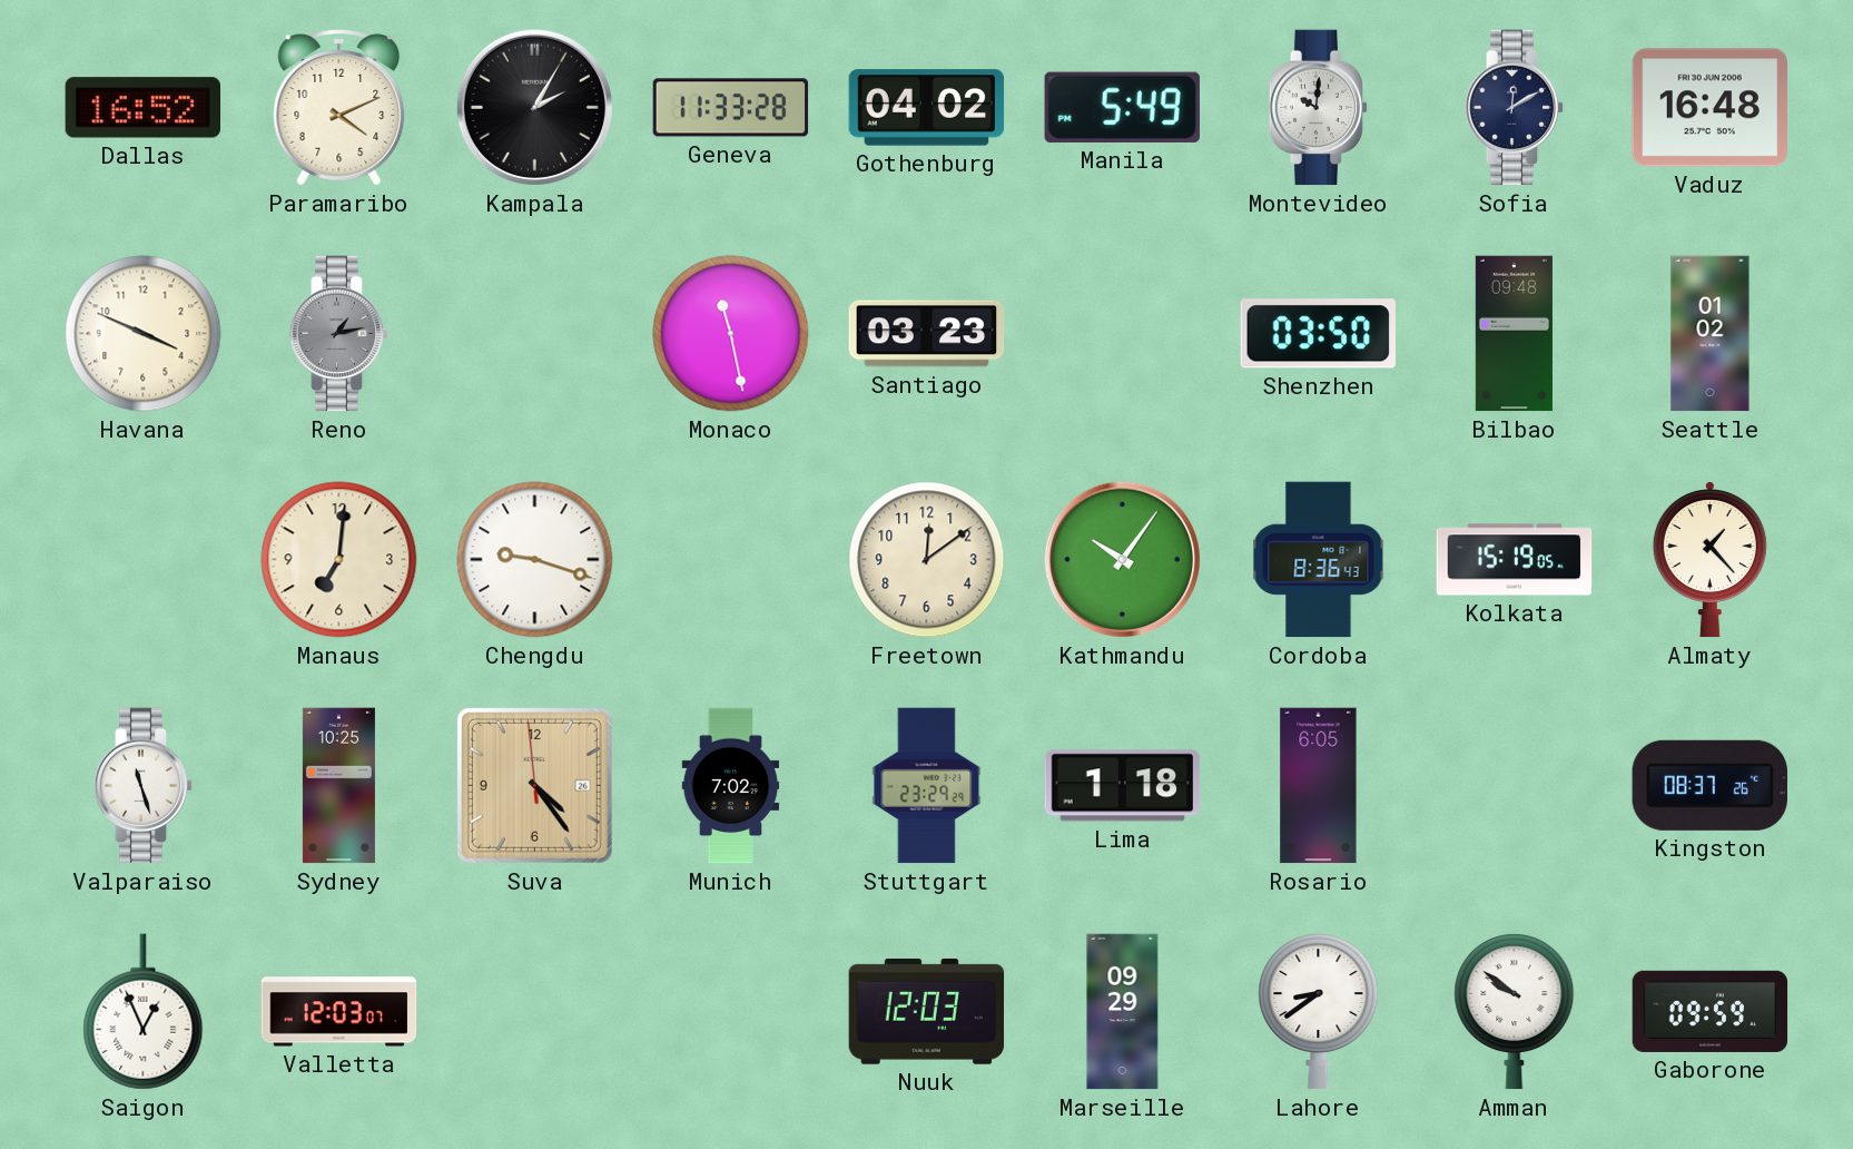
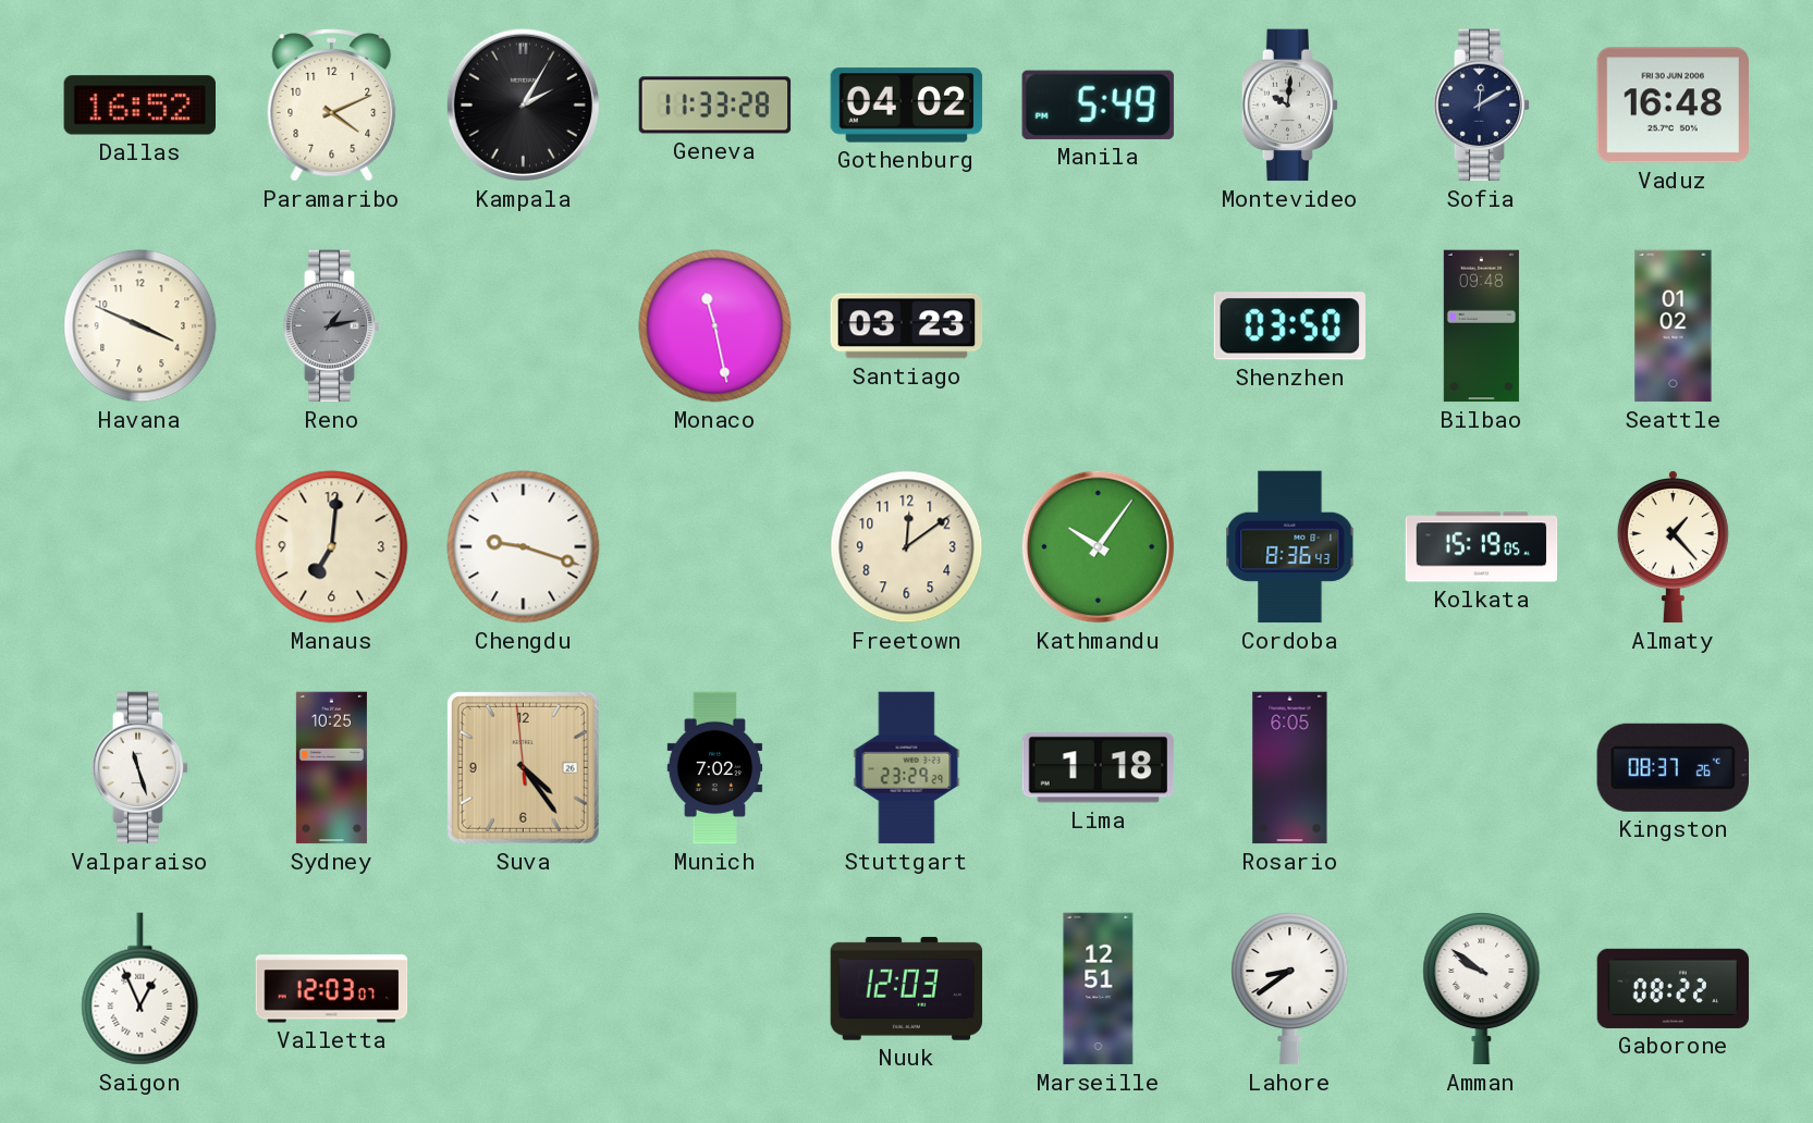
Marseille: 09:29 -> 12:51
Gaborone: 09:59 -> 08:22
